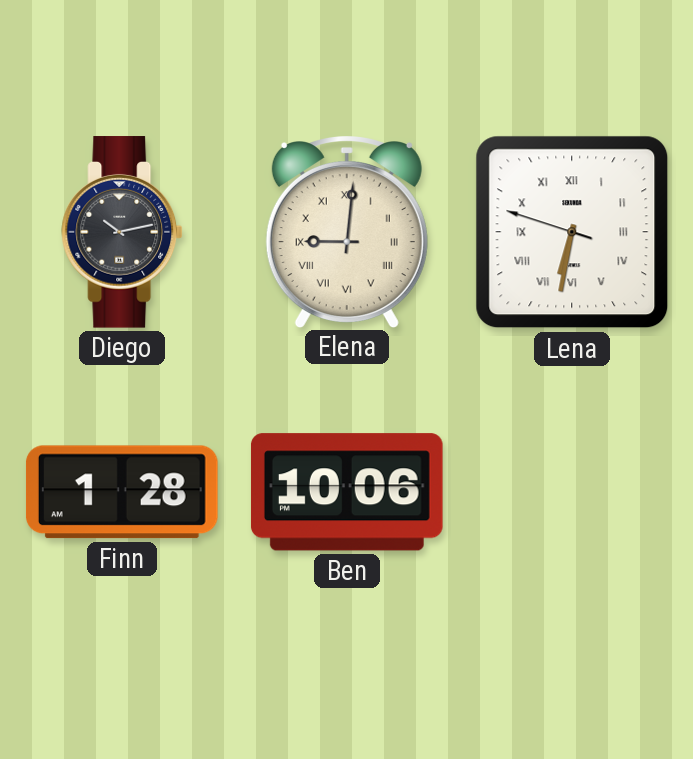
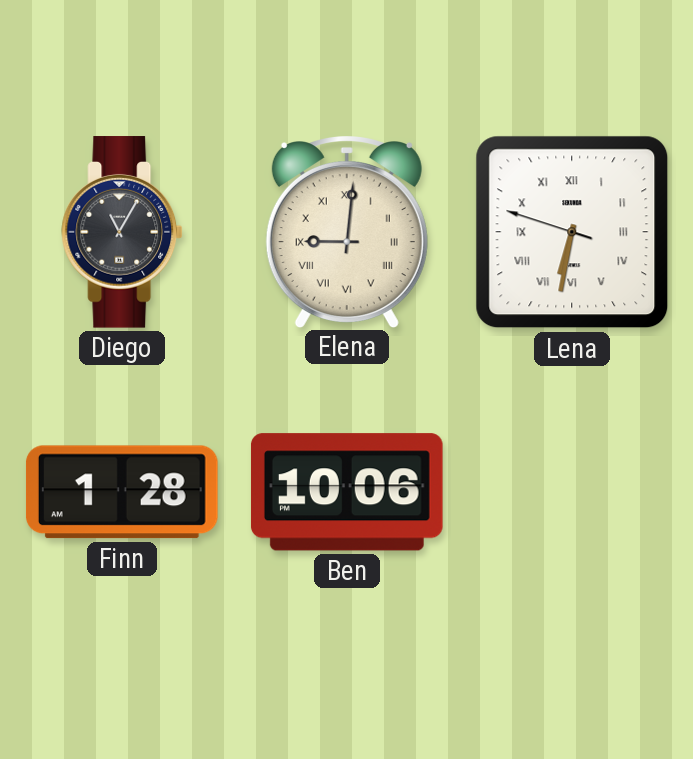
Diego: 10:13 -> 11:05
